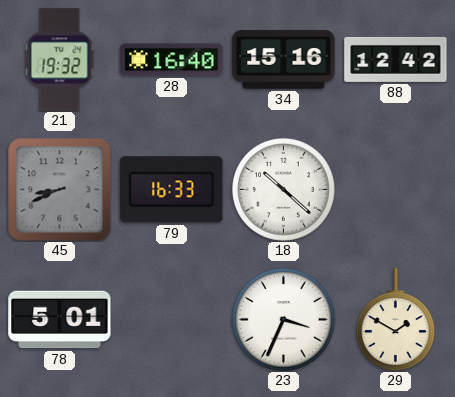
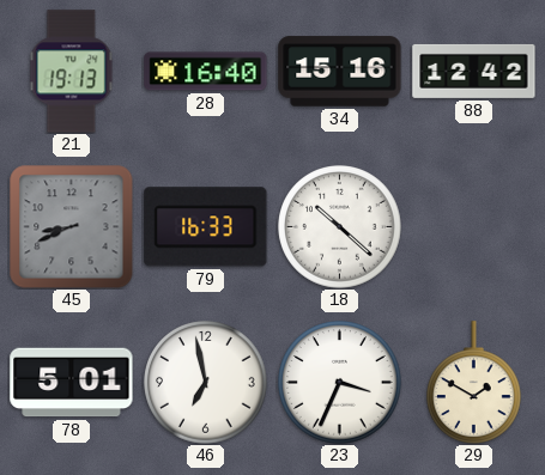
21: 19:32 -> 19:13
46: none -> 6:58
